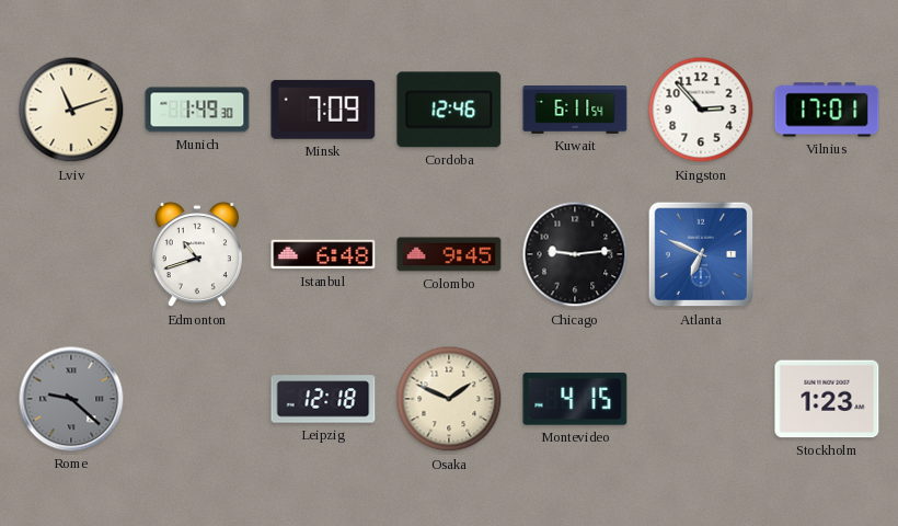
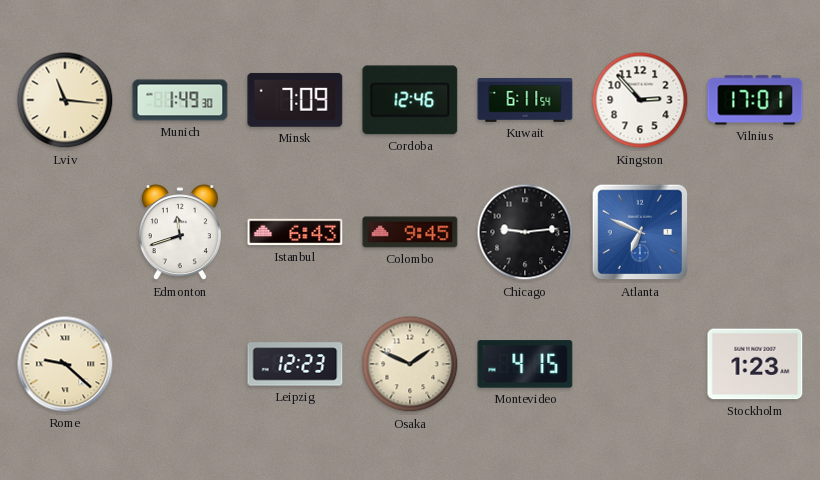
Lviv: 11:12 -> 11:16
Edmonton: 10:42 -> 11:42
Istanbul: 6:48 -> 6:43
Rome dial: grey -> cream
Leipzig: 12:18 -> 12:23
